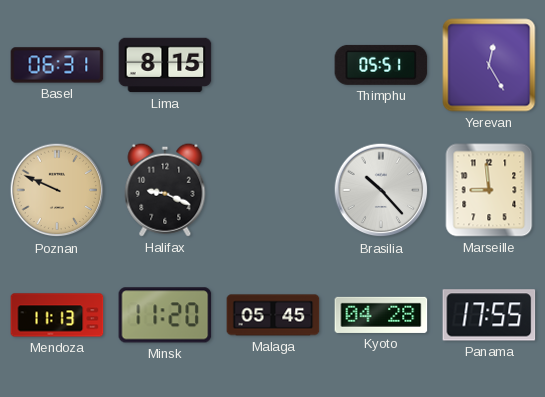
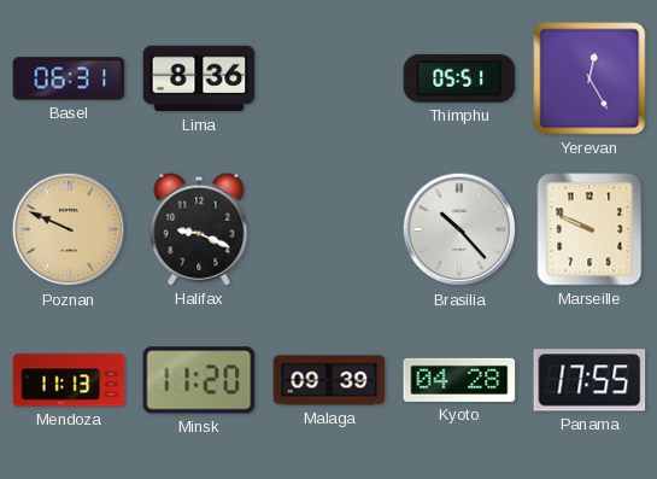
Lima: 8:15 -> 8:36
Marseille: 8:59 -> 9:49
Malaga: 05:45 -> 09:39
